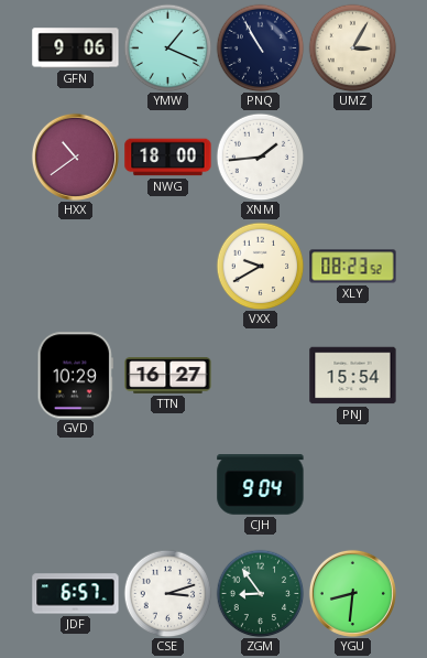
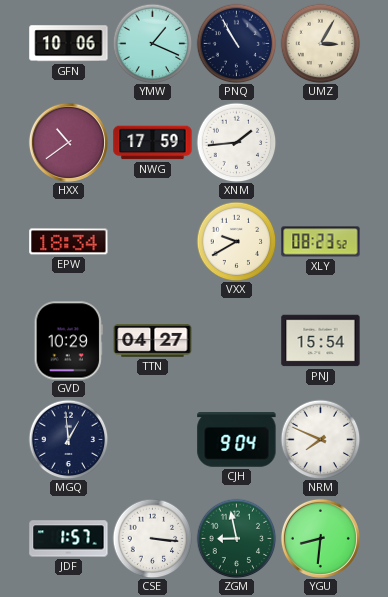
GFN: 9:06 -> 10:06
NWG: 18:00 -> 17:59
EPW: none -> 18:34
TTN: 16:27 -> 04:27
MGQ: none -> 12:59
NRM: none -> 7:49
JDF: 6:57 -> 1:57
CSE: 3:12 -> 3:16
ZGM: 8:54 -> 8:58
